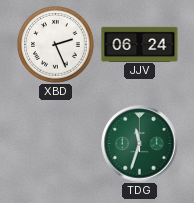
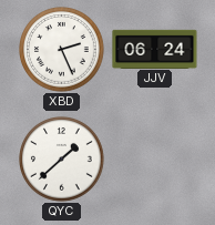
QYC: none -> 1:38
TDG: 11:33 -> none
